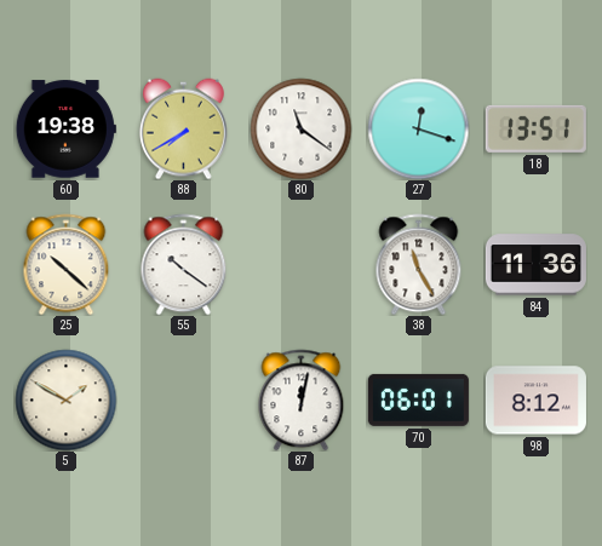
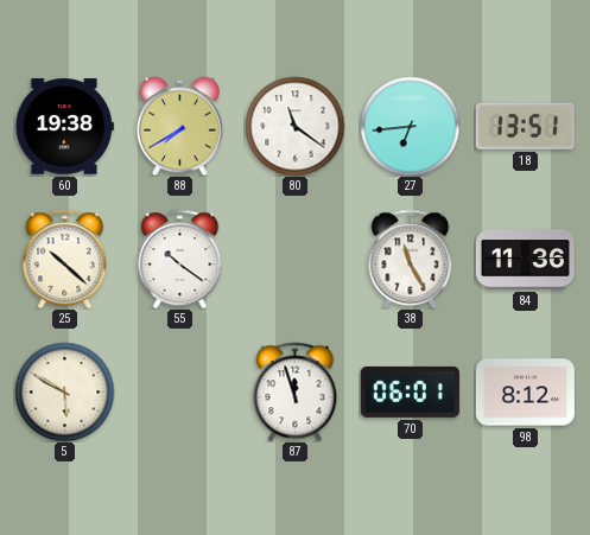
27: 12:18 -> 6:44
5: 1:50 -> 5:50
87: 12:02 -> 11:57
